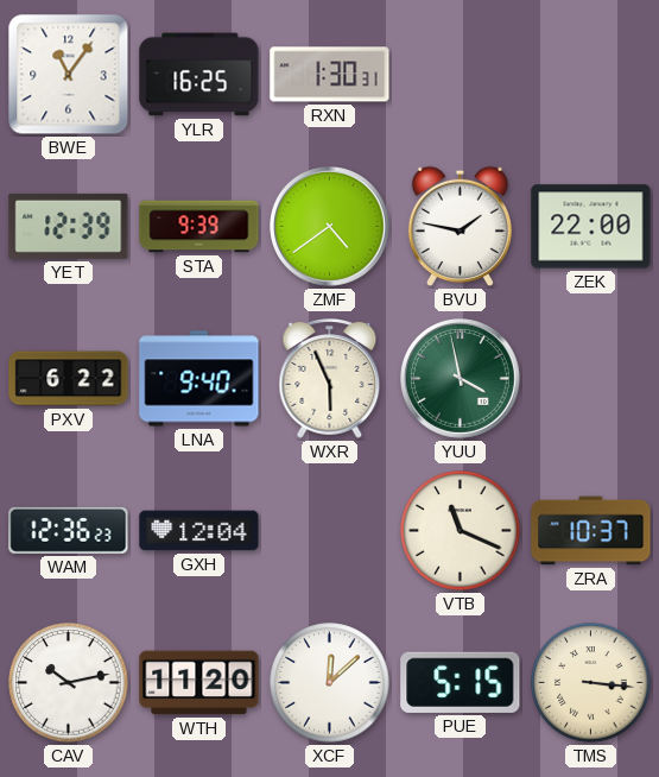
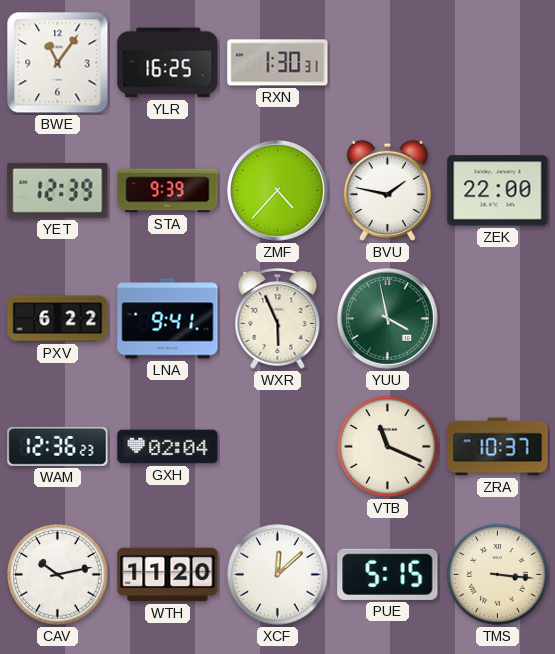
ZMF: 4:39 -> 4:37
LNA: 9:40 -> 9:41
GXH: 12:04 -> 02:04
